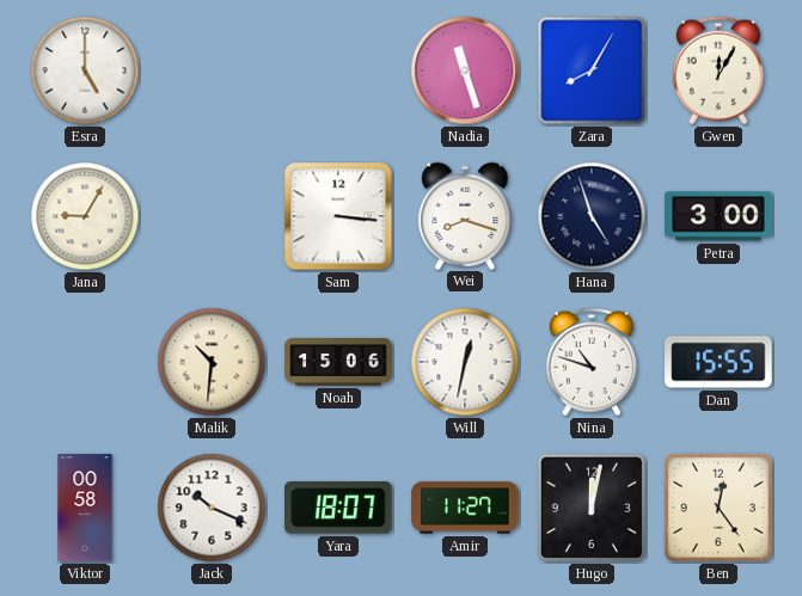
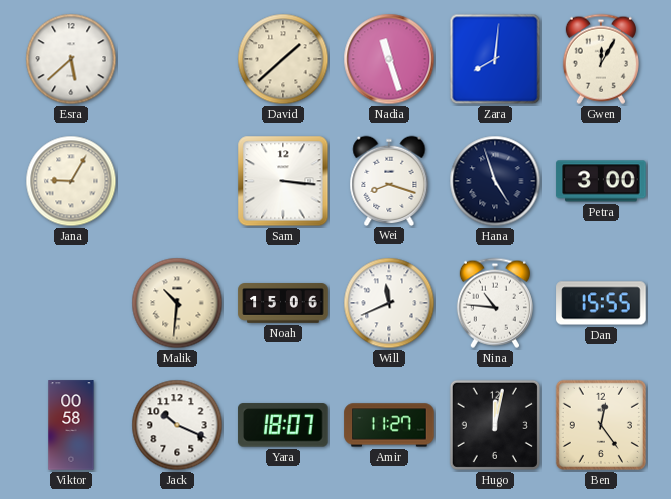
Esra: 5:00 -> 5:38
David: none -> 1:38
Zara: 8:05 -> 8:01
Will: 12:32 -> 11:41
Nina: 10:48 -> 10:46
